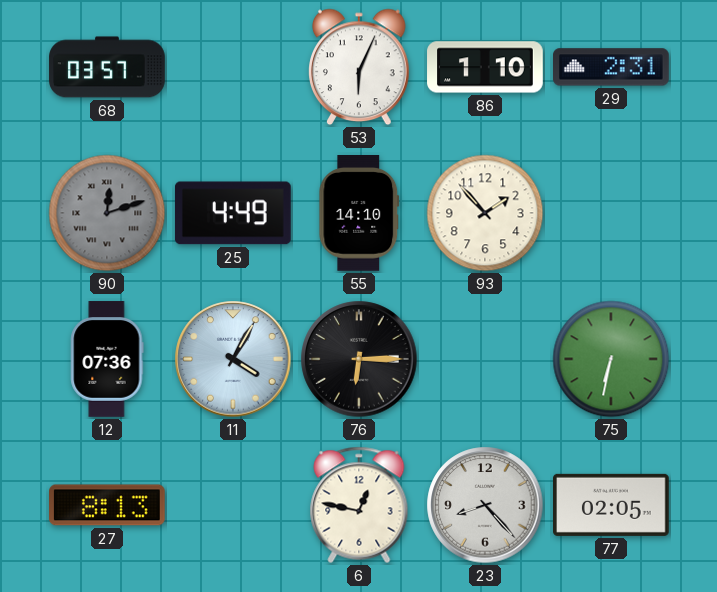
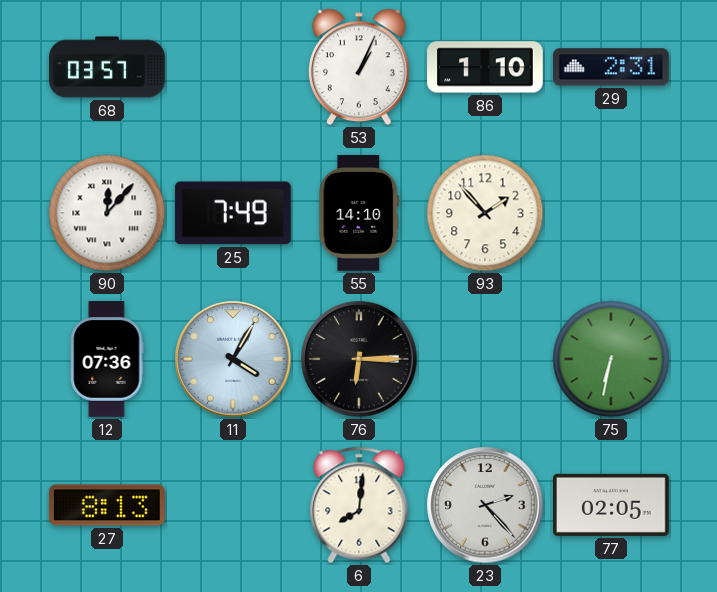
53: 6:04 -> 1:04
90: 12:12 -> 12:07
90 dial: grey -> white
25: 4:49 -> 7:49
6: 12:47 -> 8:01
23: 8:23 -> 2:23
